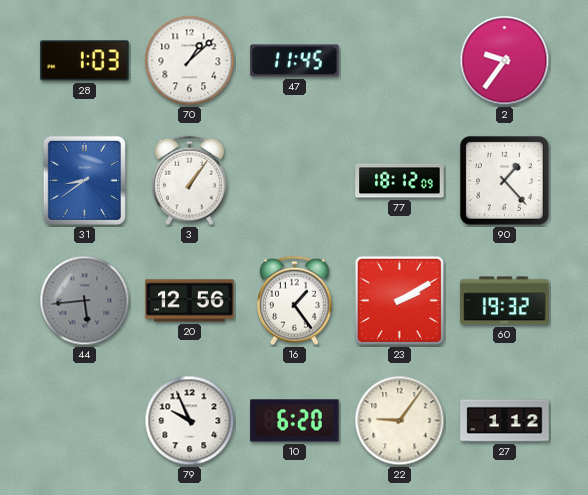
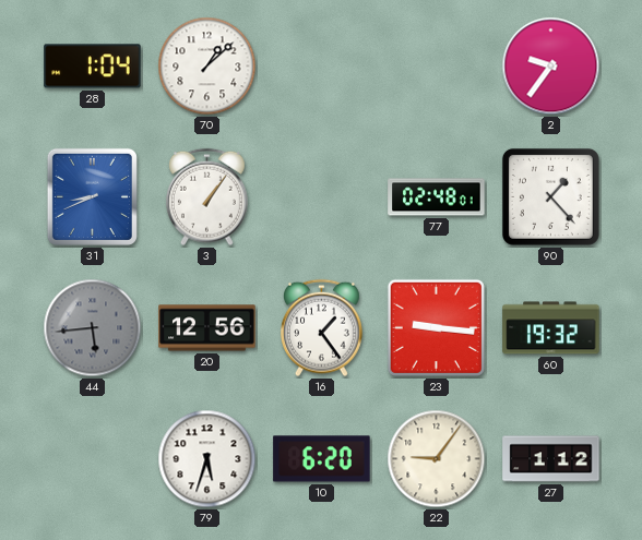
28: 1:03 -> 1:04
47: 11:45 -> none
31: 8:39 -> 8:41
77: 18:12 -> 02:48
23: 2:10 -> 9:16
79: 9:56 -> 5:33
